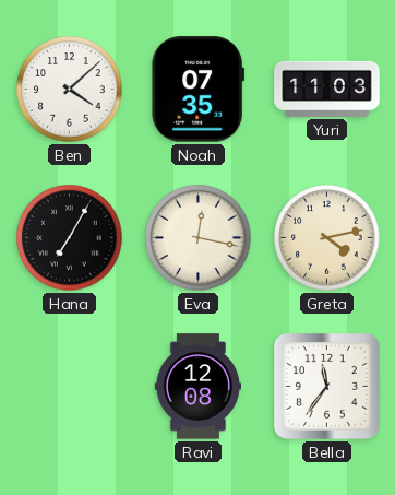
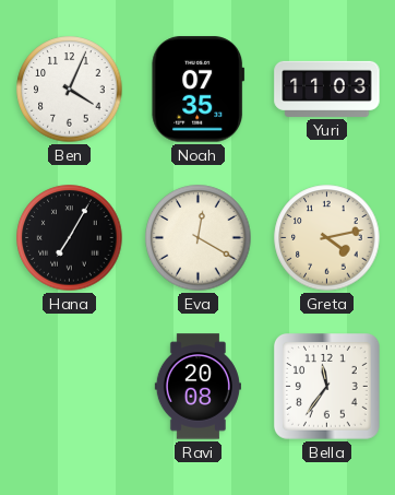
Ben: 4:08 -> 4:04
Eva: 12:17 -> 12:20
Ravi: 12:08 -> 20:08
